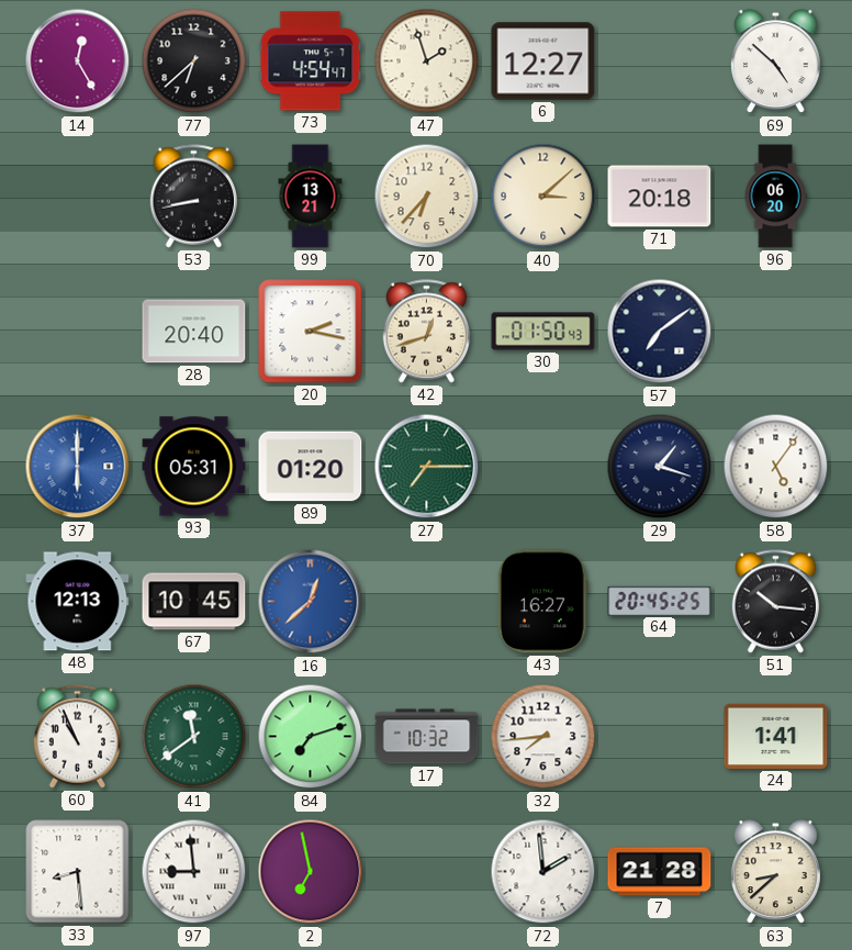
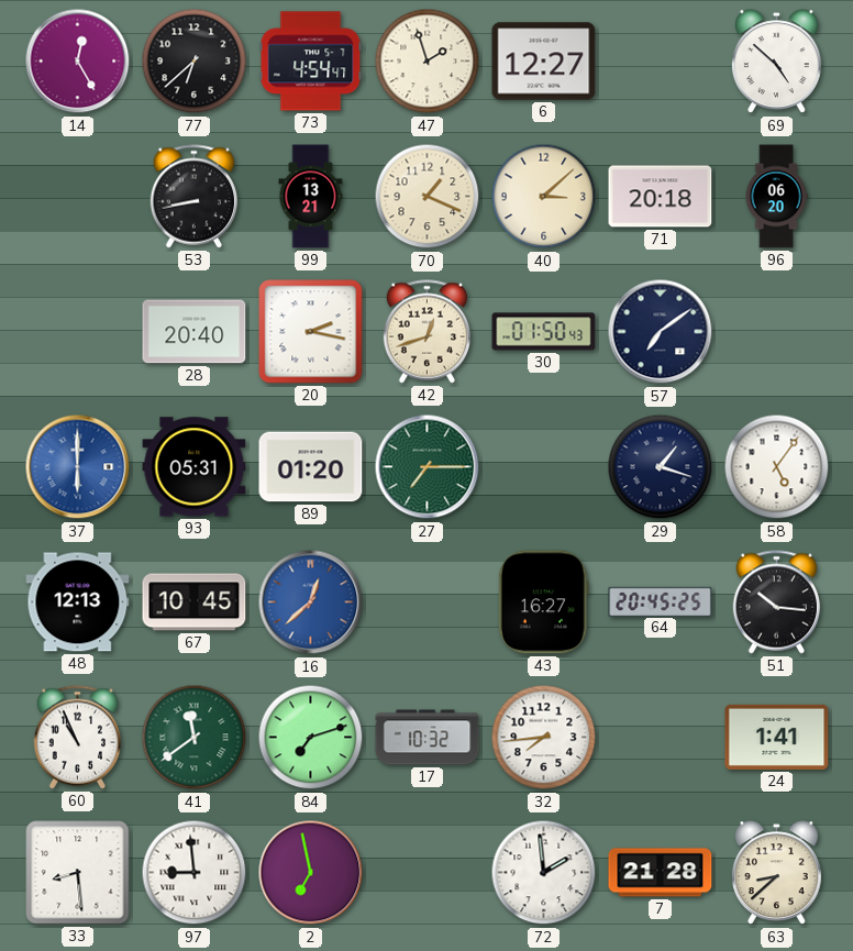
70: 6:37 -> 1:19
